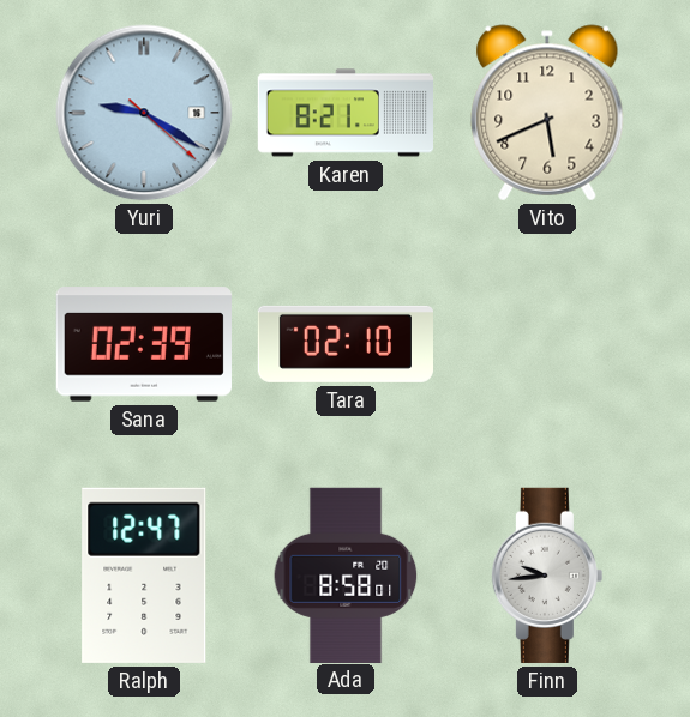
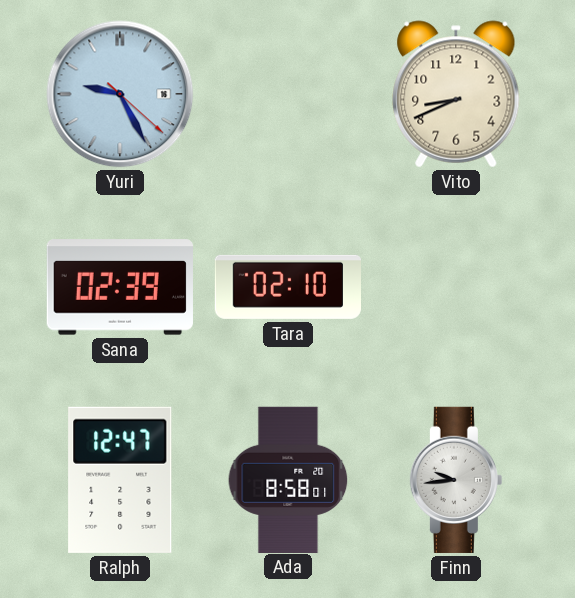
Yuri: 9:20 -> 9:25
Karen: 8:21 -> none
Vito: 5:41 -> 8:41
